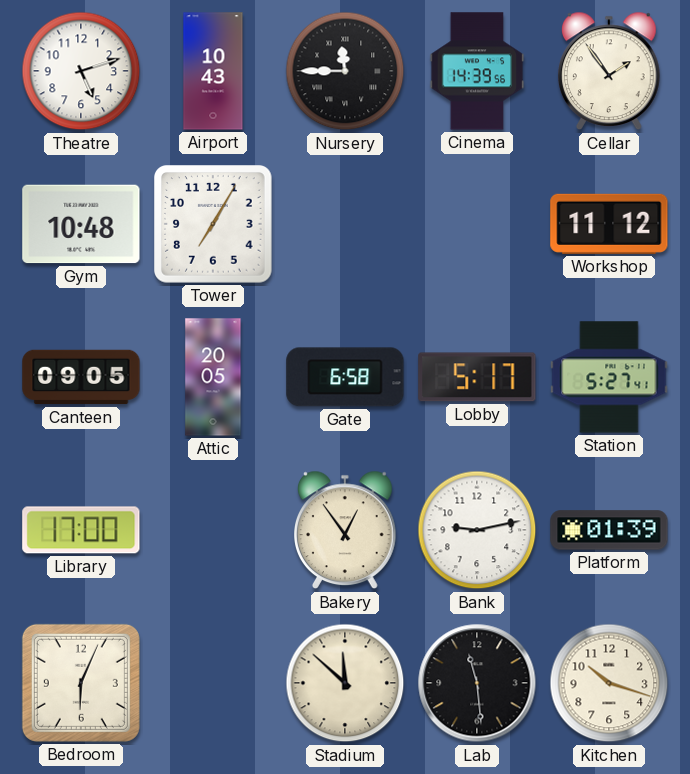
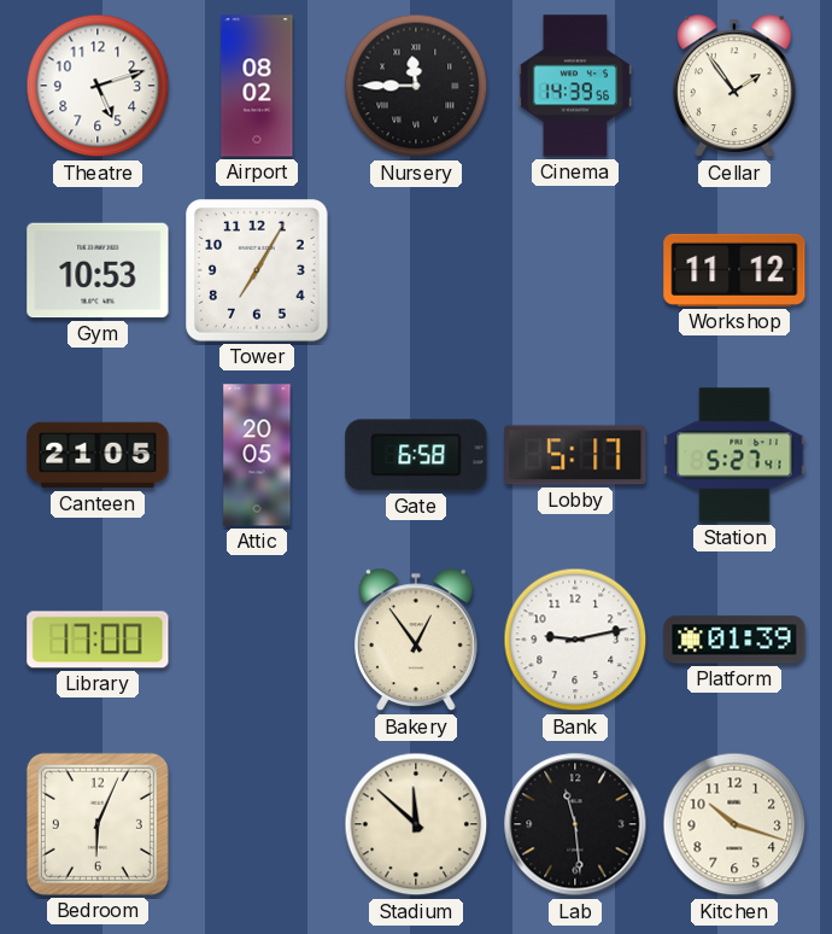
Airport: 10:43 -> 08:02
Gym: 10:48 -> 10:53
Canteen: 09:05 -> 21:05
